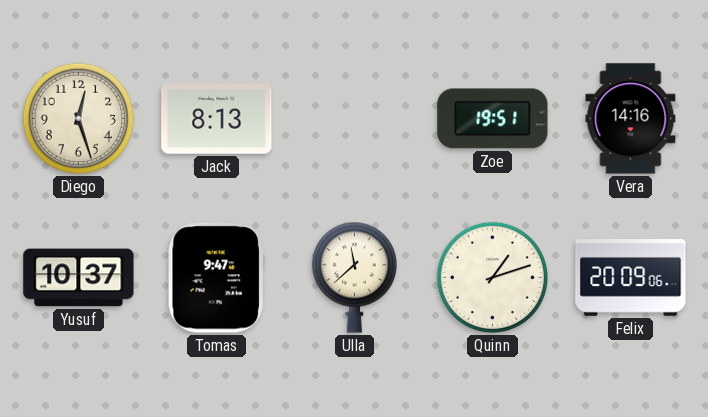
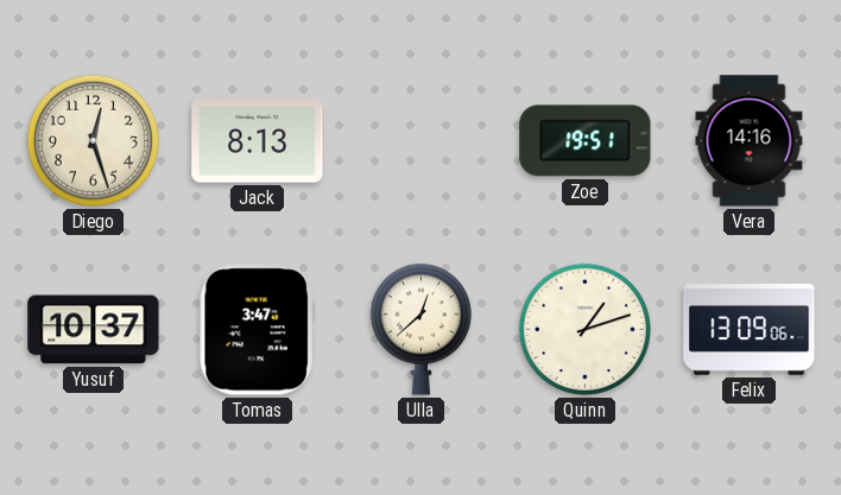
Tomas: 9:47 -> 3:47
Ulla: 11:38 -> 12:38
Felix: 20:09 -> 13:09
